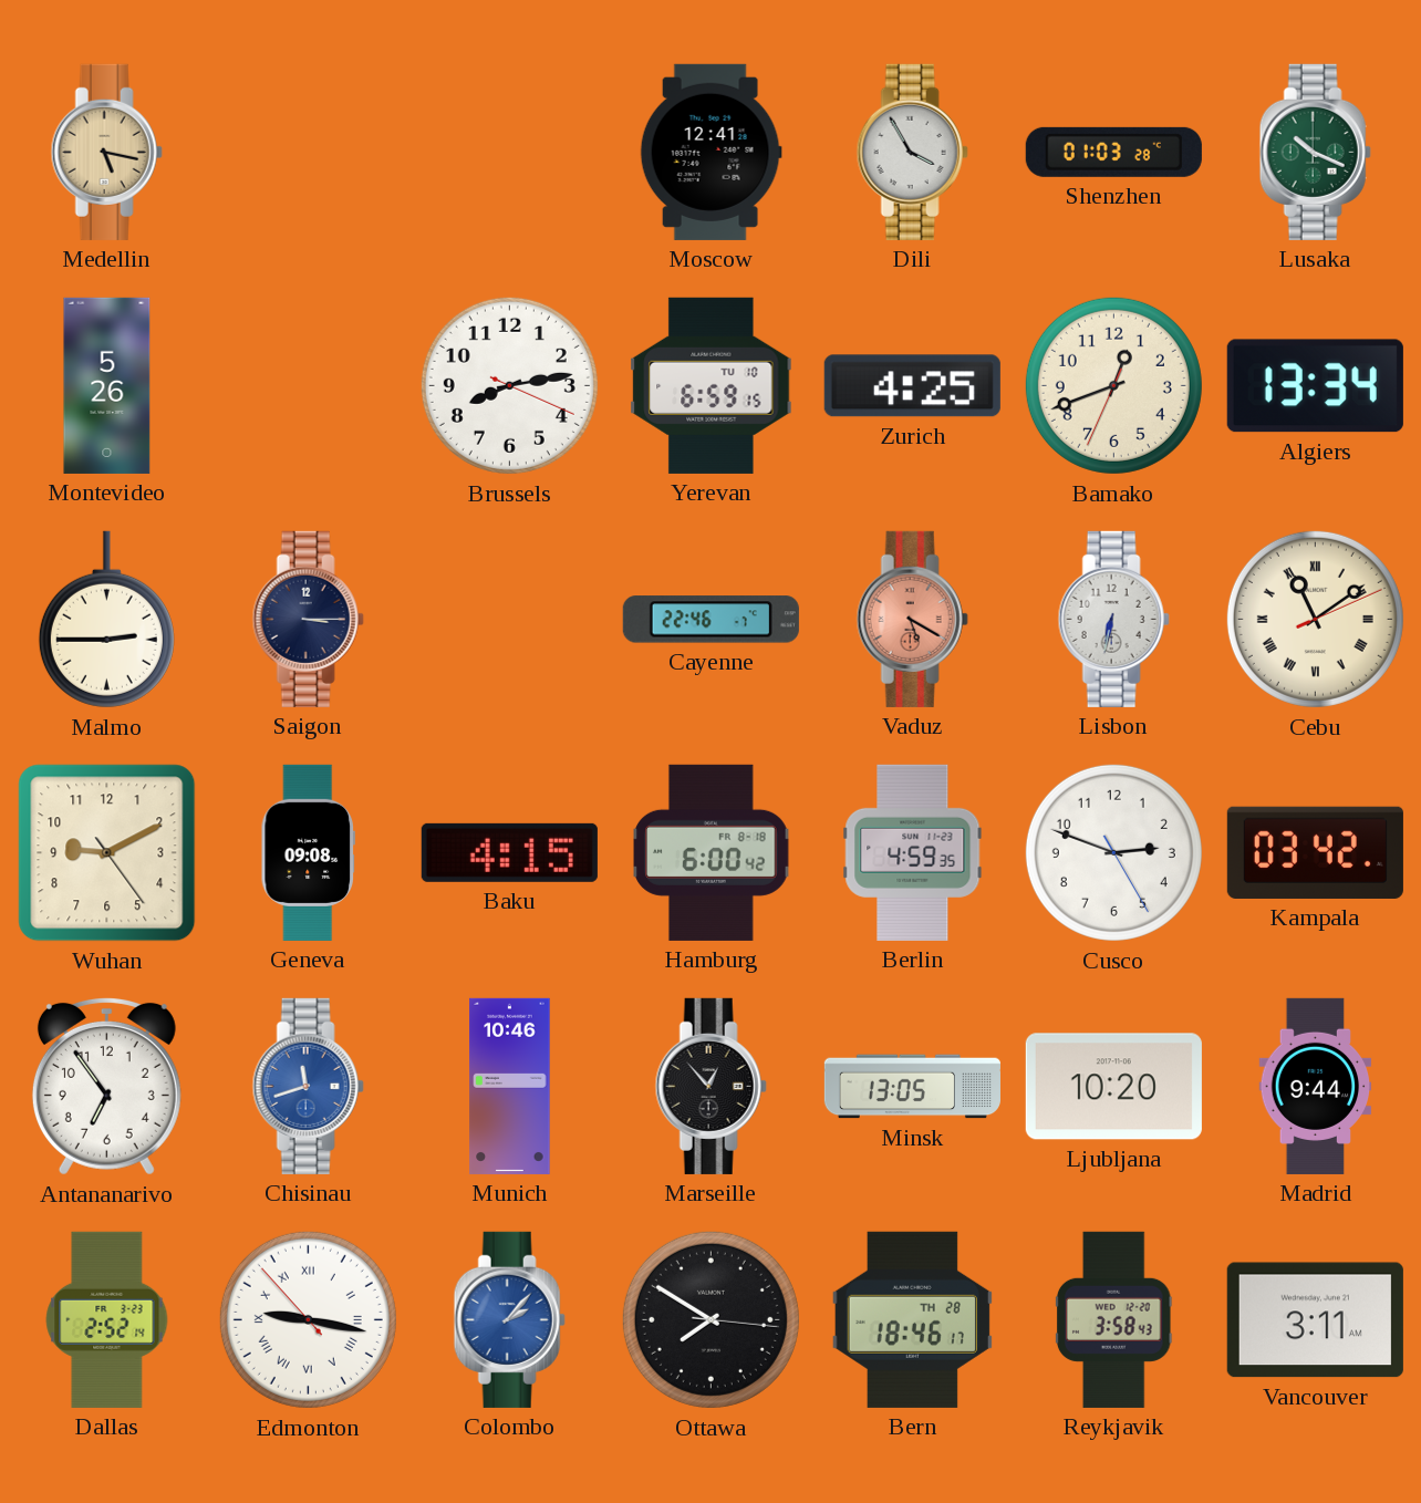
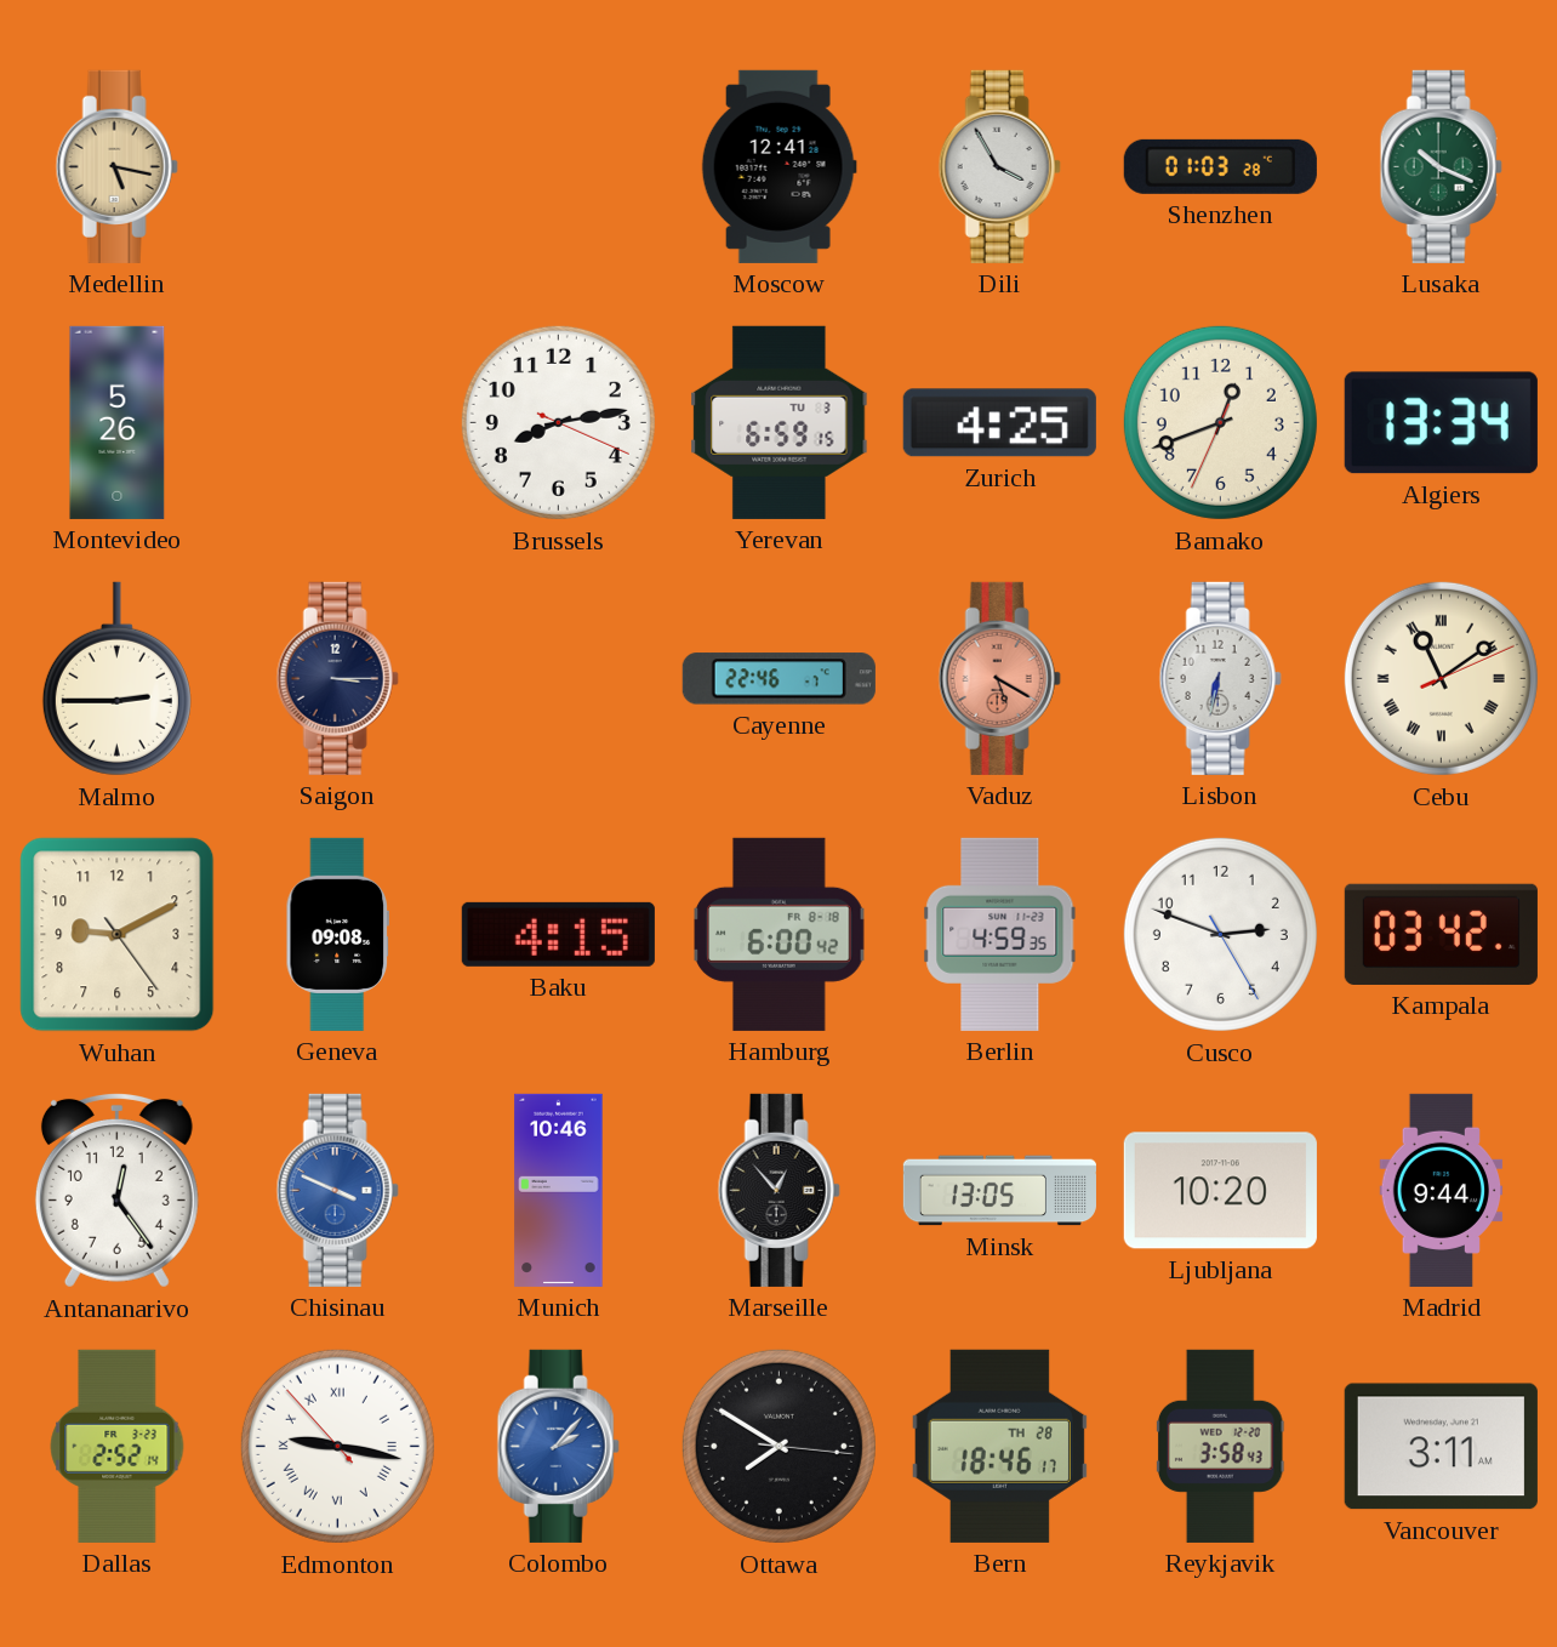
Yerevan date: TU 10 -> TU 3
Antananarivo: 6:54 -> 12:24
Chisinau: 11:42 -> 3:49
